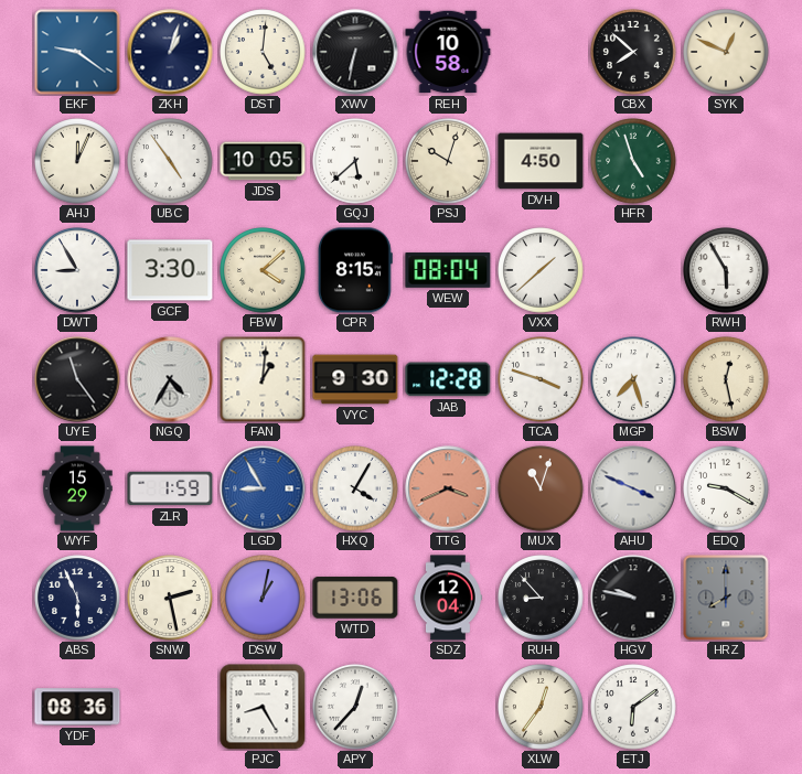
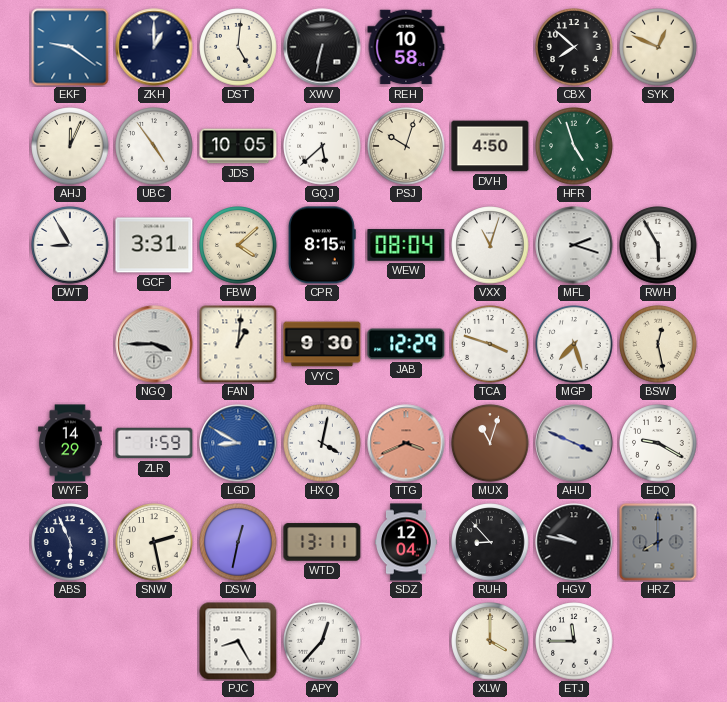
ZKH: 1:03 -> 1:00
GCF: 3:30 -> 3:31
VXX: 1:38 -> 11:03
MFL: none -> 2:18
UYE: 11:24 -> none
NGQ: 4:35 -> 3:45
JAB: 12:28 -> 12:29
WYF: 15:29 -> 14:29
LGD: 8:55 -> 8:50
HXQ: 4:05 -> 4:02
DSW: 1:02 -> 12:32
WTD: 13:06 -> 13:11
YDF: 08:36 -> none
XLW: 12:36 -> 4:00
ETJ: 6:09 -> 11:45
